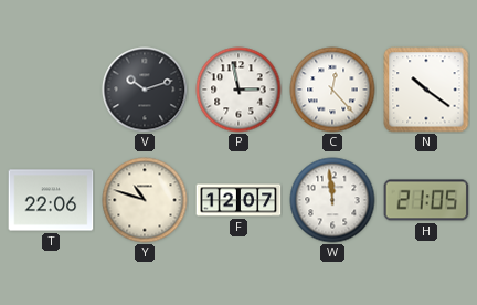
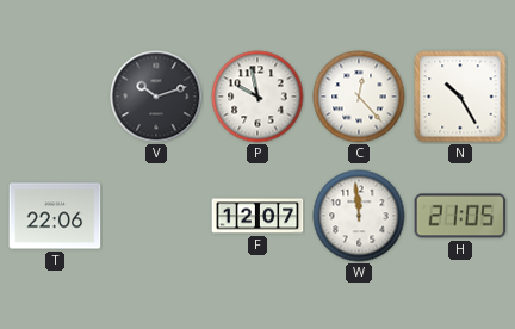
P: 2:58 -> 9:58
N: 10:21 -> 10:25
Y: 10:48 -> none
